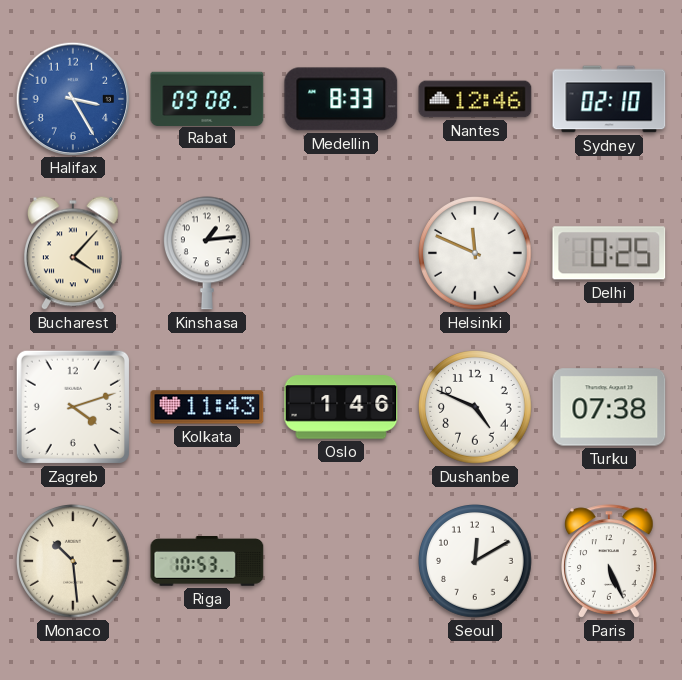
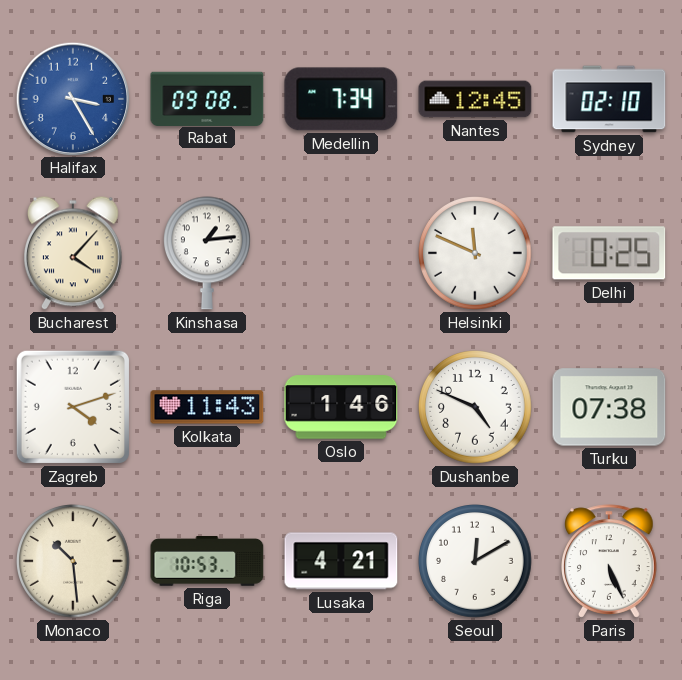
Medellin: 8:33 -> 7:34
Nantes: 12:46 -> 12:45
Lusaka: none -> 4:21
